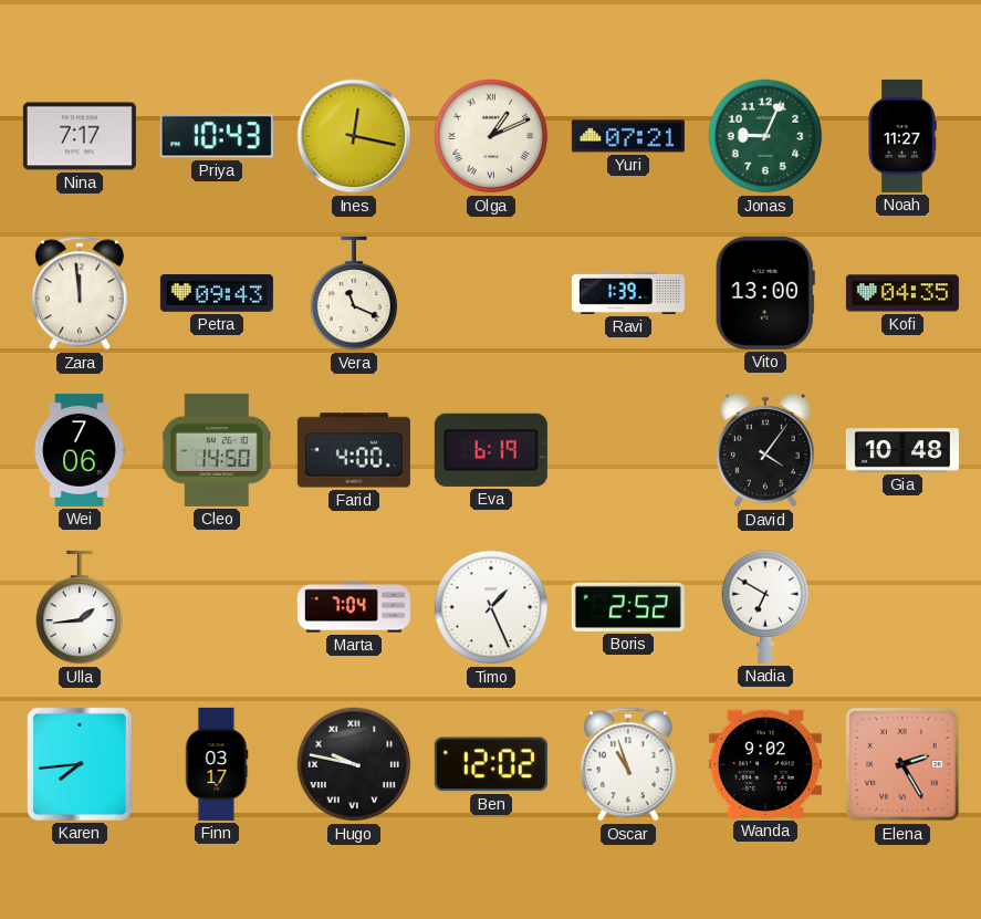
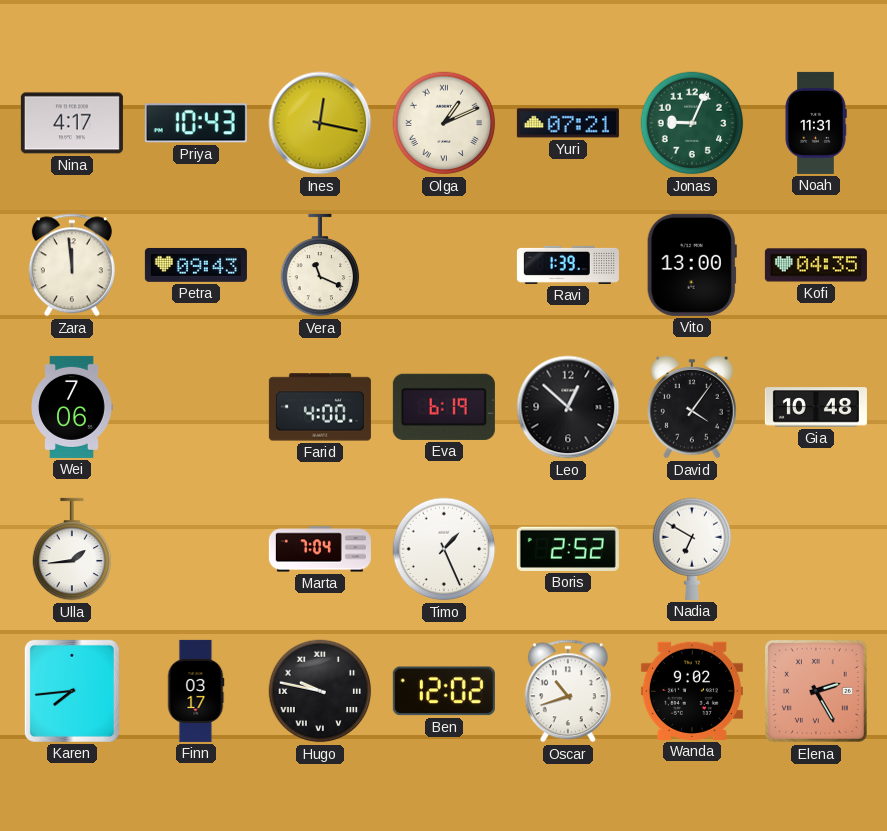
Nina: 7:17 -> 4:17
Noah: 11:27 -> 11:31
Cleo: 14:50 -> none
Leo: none -> 12:52
Oscar: 10:57 -> 10:42
